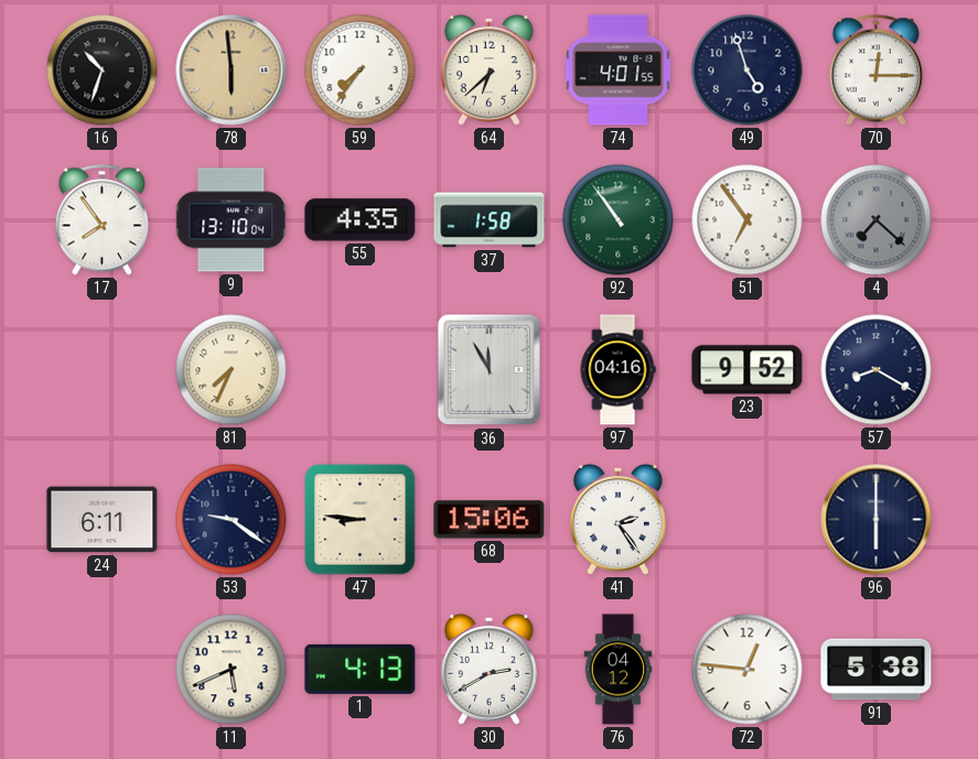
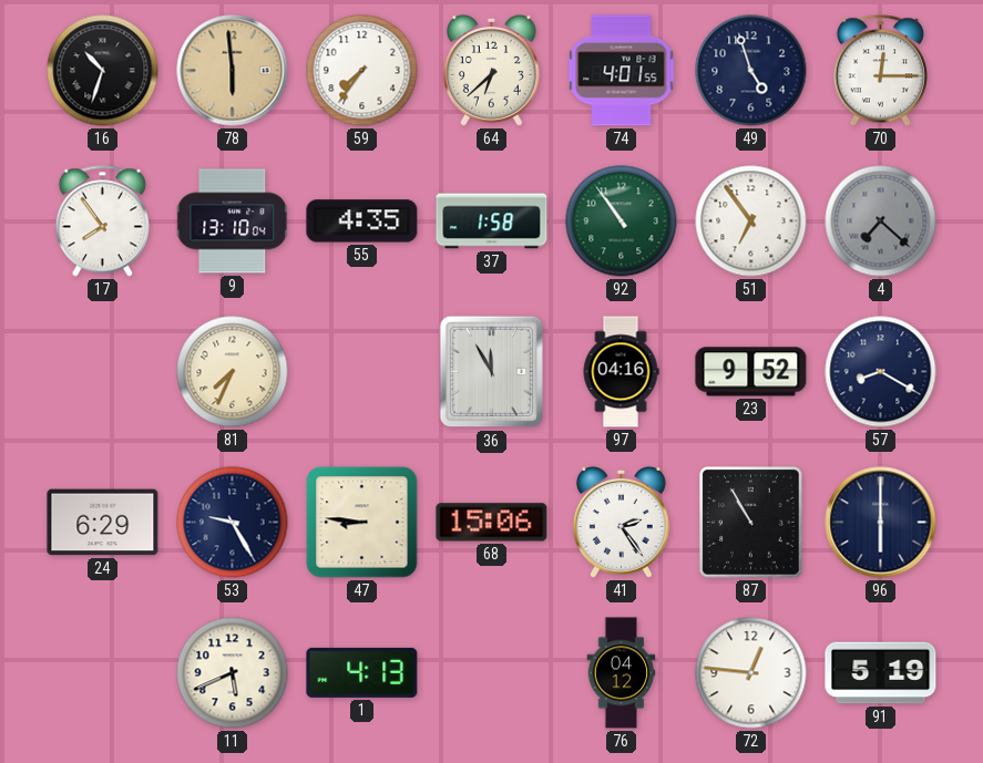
24: 6:11 -> 6:29
53: 9:21 -> 9:25
87: none -> 10:55
30: 2:40 -> none
91: 5:38 -> 5:19
